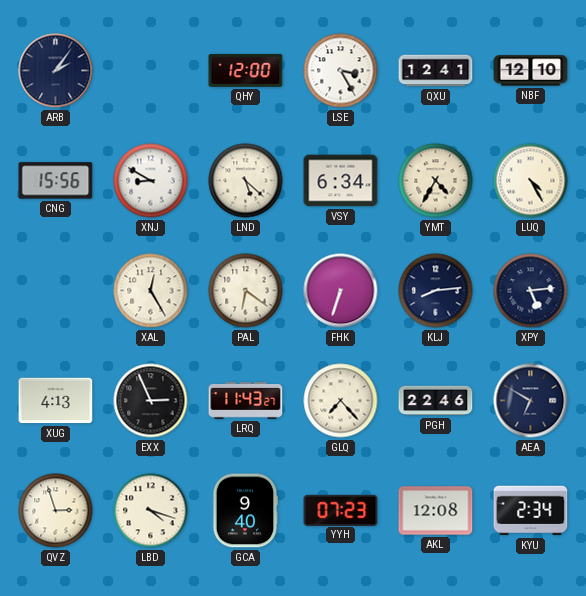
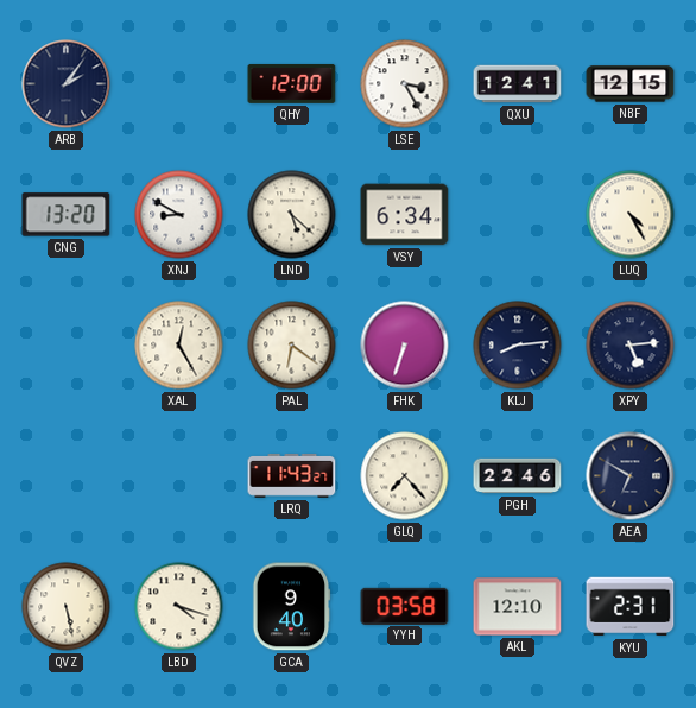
NBF: 12:10 -> 12:15
CNG: 15:56 -> 13:20
YMT: 4:35 -> none
XUG: 4:13 -> none
EXX: 2:56 -> none
QVZ: 2:57 -> 5:28
YYH: 07:23 -> 03:58
AKL: 12:08 -> 12:10
KYU: 2:34 -> 2:31
